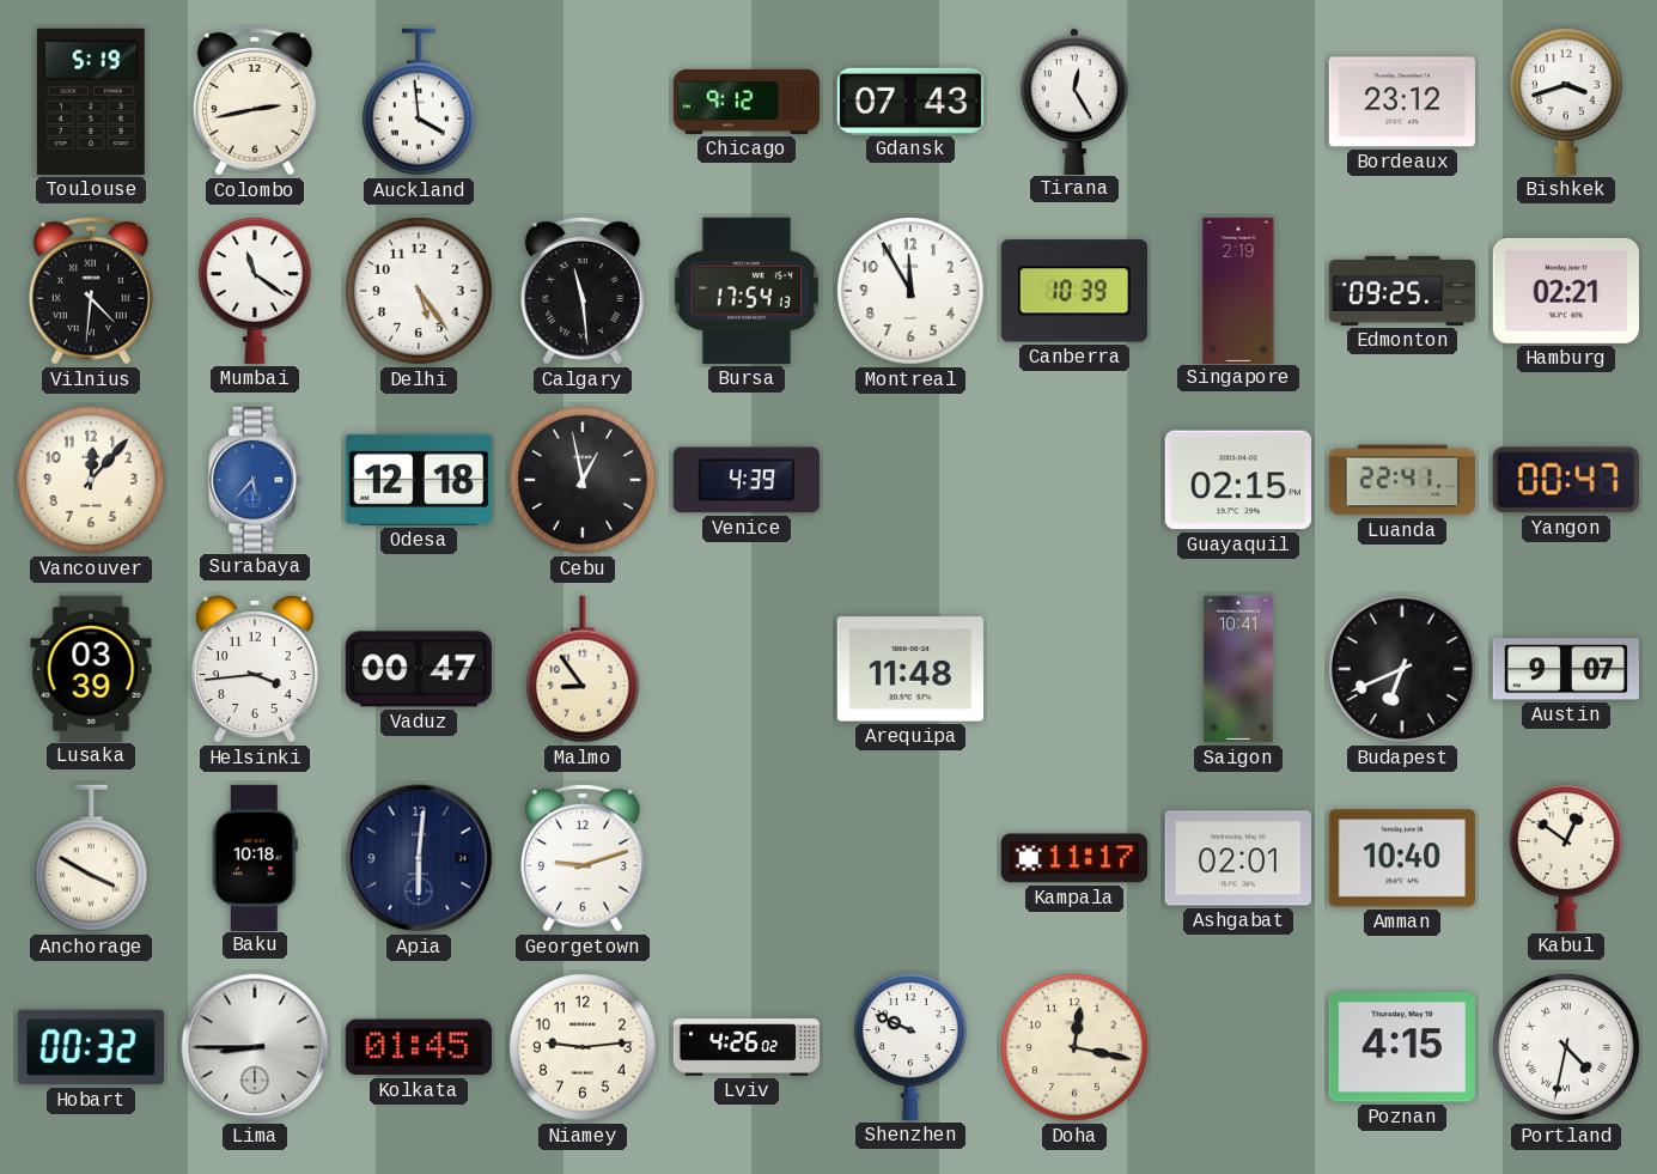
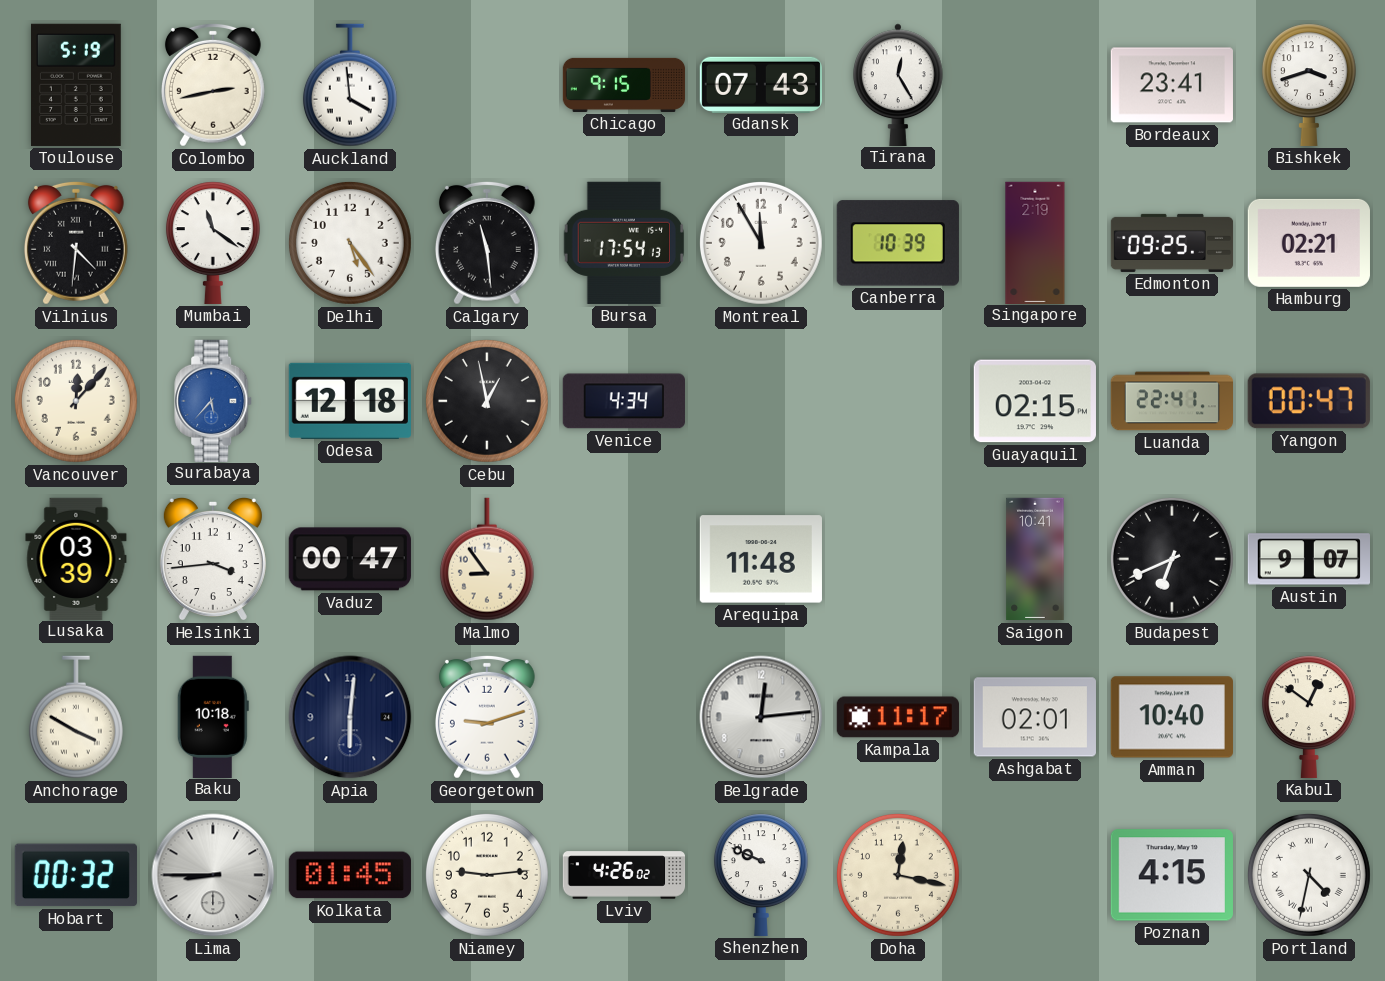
Chicago: 9:12 -> 9:15
Bordeaux: 23:12 -> 23:41
Venice: 4:39 -> 4:34
Belgrade: none -> 12:14
